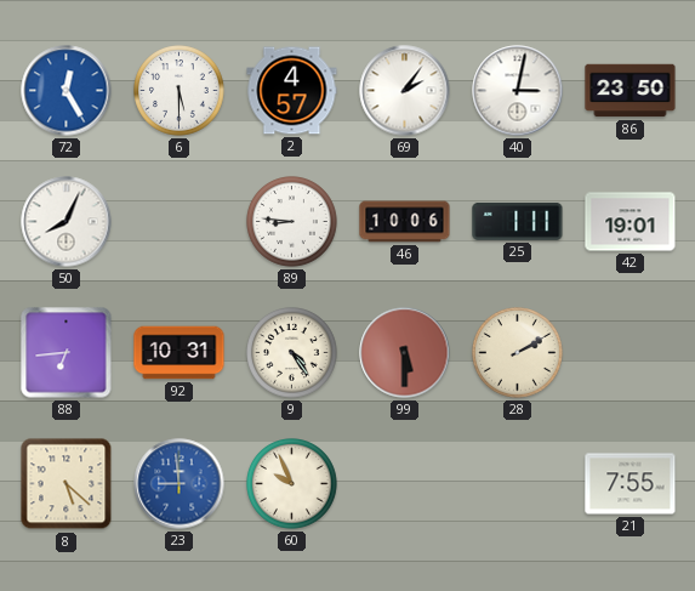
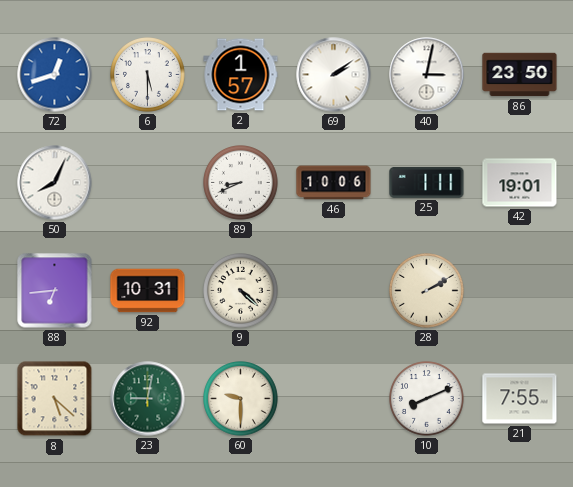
72: 12:25 -> 12:42
2: 4:57 -> 1:57
69: 2:06 -> 2:09
89: 8:46 -> 8:41
9: 4:24 -> 4:22
99: 5:30 -> none
23: 8:59 -> 9:02
23 dial: blue -> green
60: 9:56 -> 9:30
10: none -> 8:11
